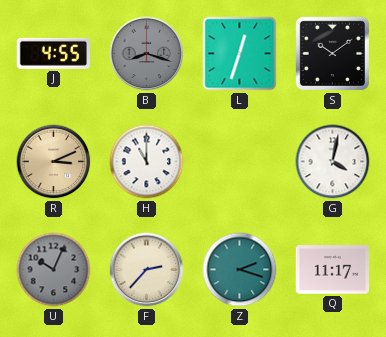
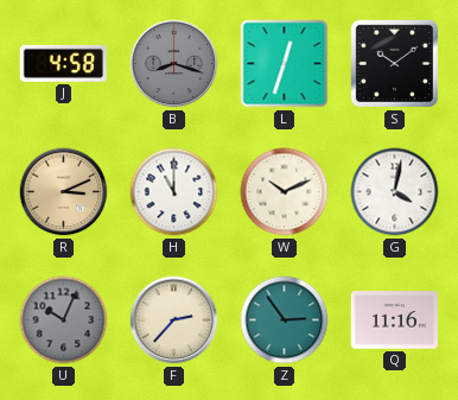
J: 4:55 -> 4:58
W: none -> 10:11
Z: 2:18 -> 2:54
Q: 11:17 -> 11:16
